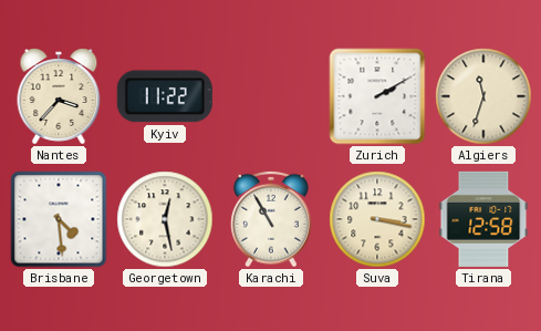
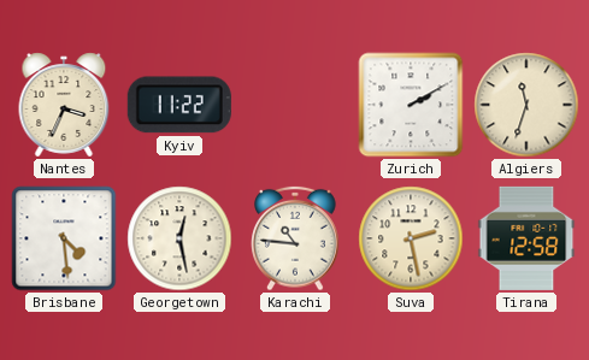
Nantes: 3:37 -> 3:34
Karachi: 10:55 -> 10:46
Suva: 3:17 -> 2:28
